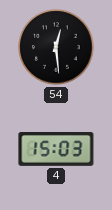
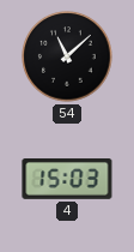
54: 12:29 -> 11:08
